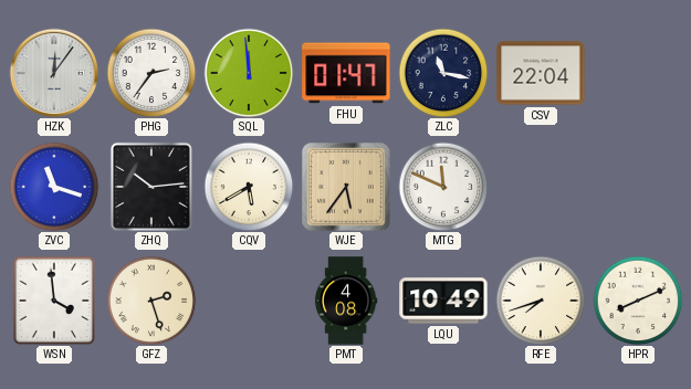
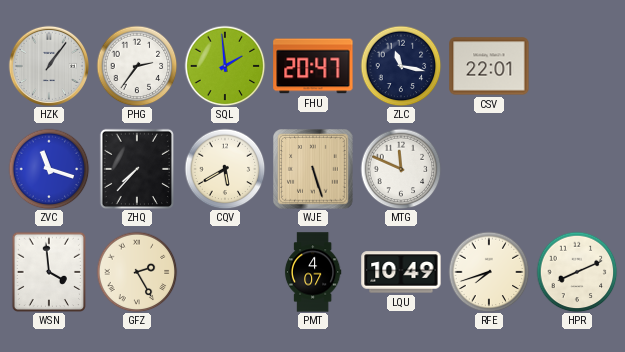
HZK: 12:06 -> 1:06
SQL: 11:59 -> 1:59
FHU: 01:47 -> 20:47
CSV: 22:04 -> 22:01
ZHQ: 10:14 -> 7:37
WJE: 5:36 -> 5:27
GFZ: 2:27 -> 2:25
PMT: 4:08 -> 4:07
